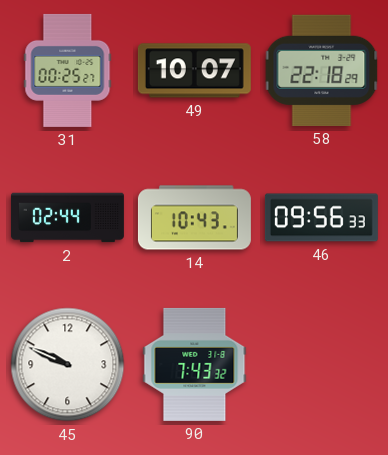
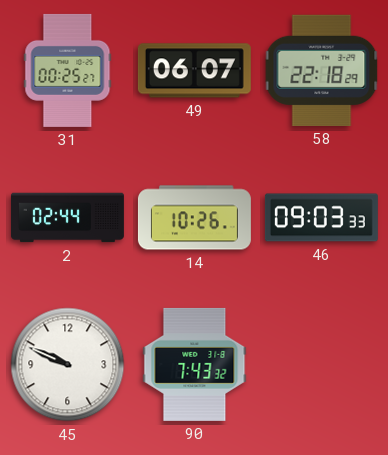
49: 10:07 -> 06:07
14: 10:43 -> 10:26
46: 09:56 -> 09:03
